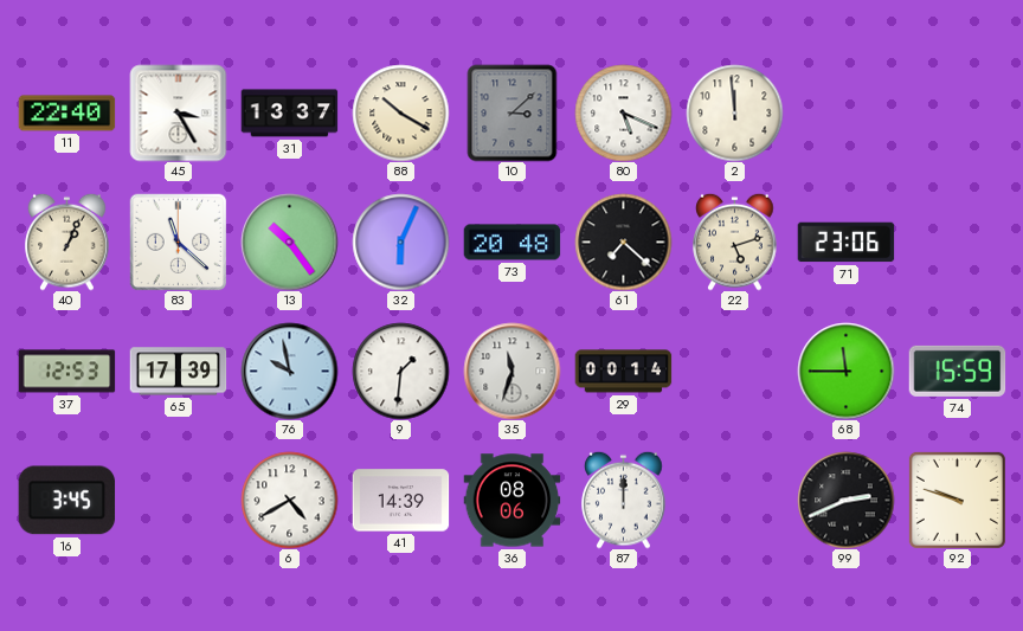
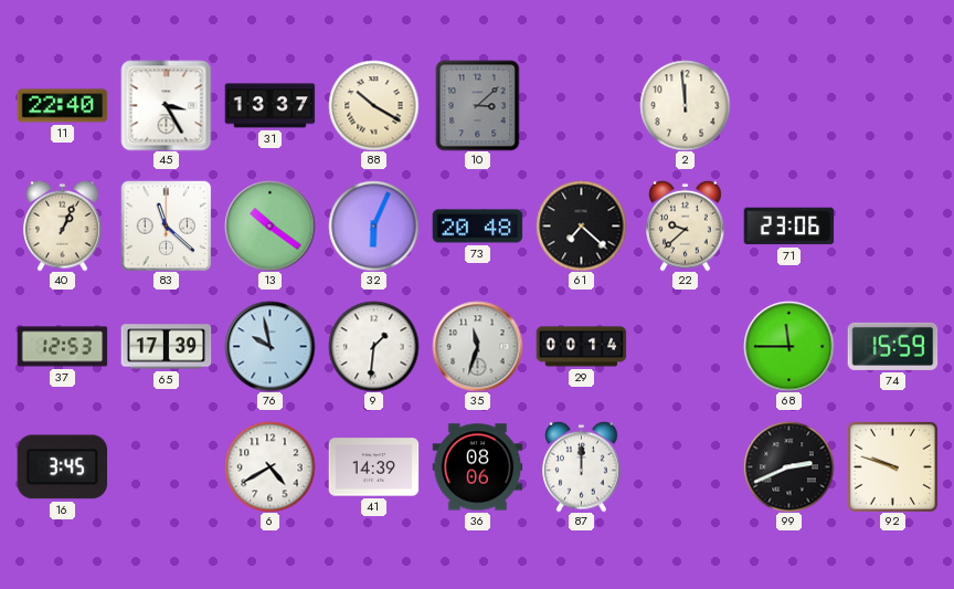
80: 5:19 -> none
13: 10:24 -> 10:21
22: 5:12 -> 9:38
